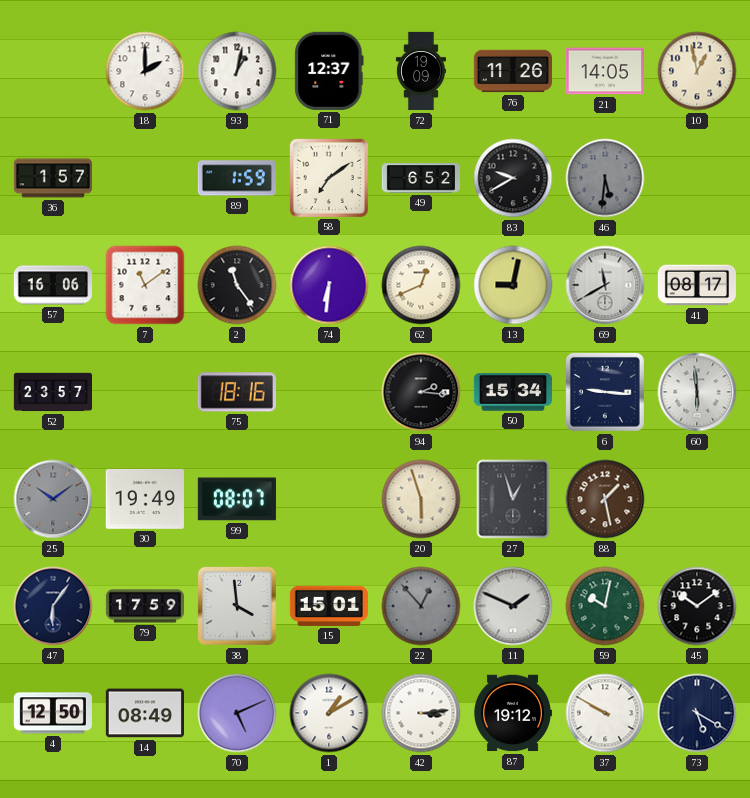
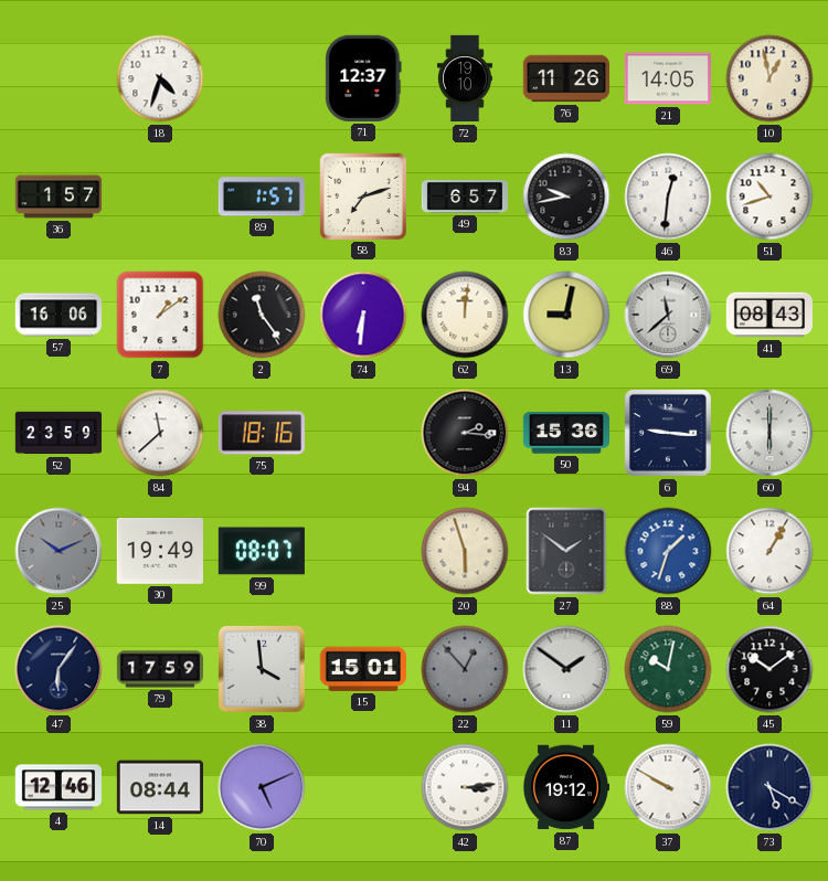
18: 2:00 -> 4:33
93: 1:02 -> none
72: 19:09 -> 19:10
89: 1:59 -> 1:57
58: 7:09 -> 7:12
49: 6:52 -> 6:57
83: 9:40 -> 9:43
46: 5:31 -> 12:31
46 dial: grey -> white
51: none -> 10:42
7: 11:09 -> 1:09
62: 12:41 -> 12:01
69: 11:40 -> 11:38
41: 08:17 -> 08:43
52: 23:57 -> 23:59
84: none -> 11:38
50: 15:34 -> 15:36
60: 5:59 -> 6:00
25: 10:09 -> 10:11
27: 12:57 -> 1:51
88: 1:28 -> 1:33
88 dial: brown -> blue
64: none -> 1:05
11: 1:49 -> 1:51
4: 12:50 -> 12:46
14: 08:49 -> 08:44
1: 1:10 -> none
